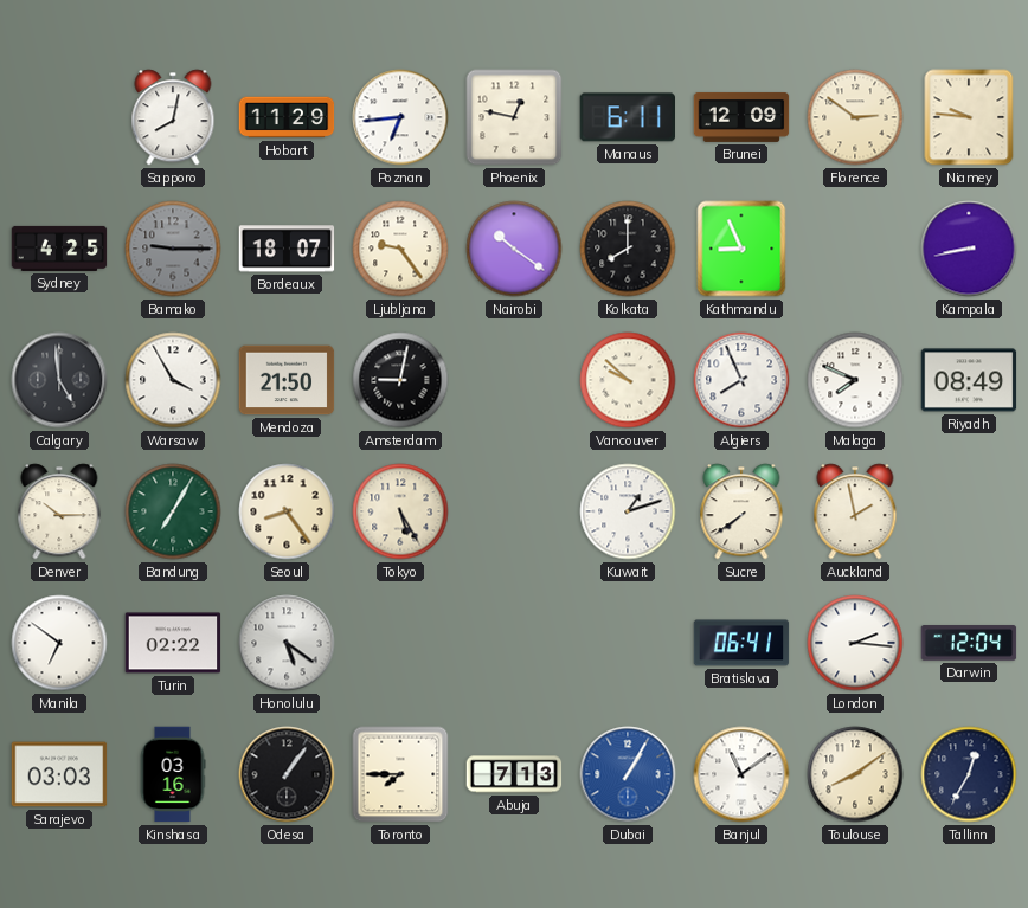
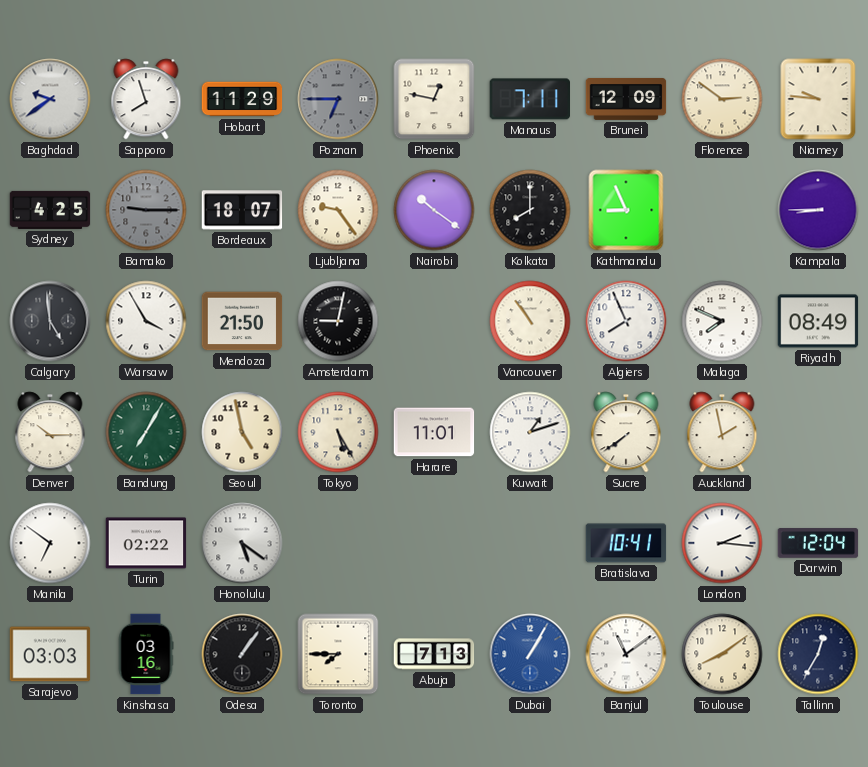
Baghdad: none -> 9:39
Sapporo: 8:02 -> 7:57
Poznan: 6:44 -> 6:45
Poznan dial: white -> grey
Manaus: 6:11 -> 7:11
Kampala: 8:43 -> 8:45
Vancouver: 9:52 -> 10:54
Seoul: 8:24 -> 4:58
Harare: none -> 11:01
Bratislava: 06:41 -> 10:41
